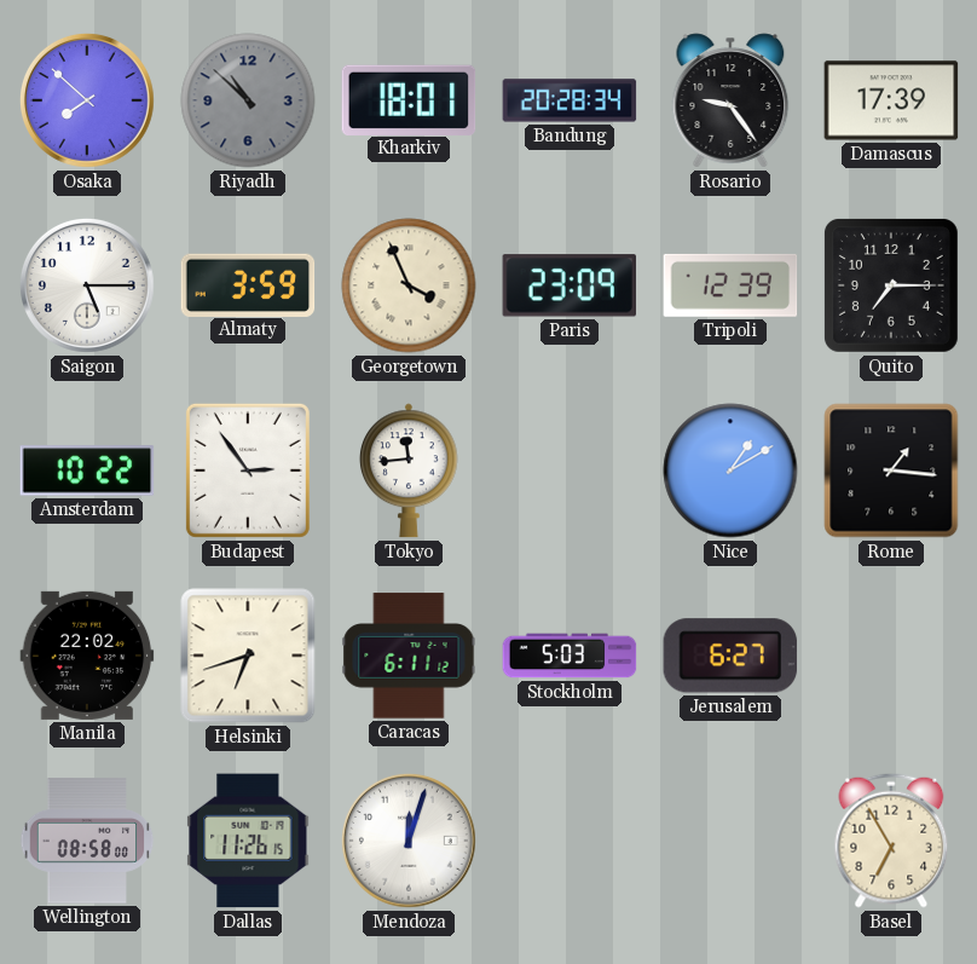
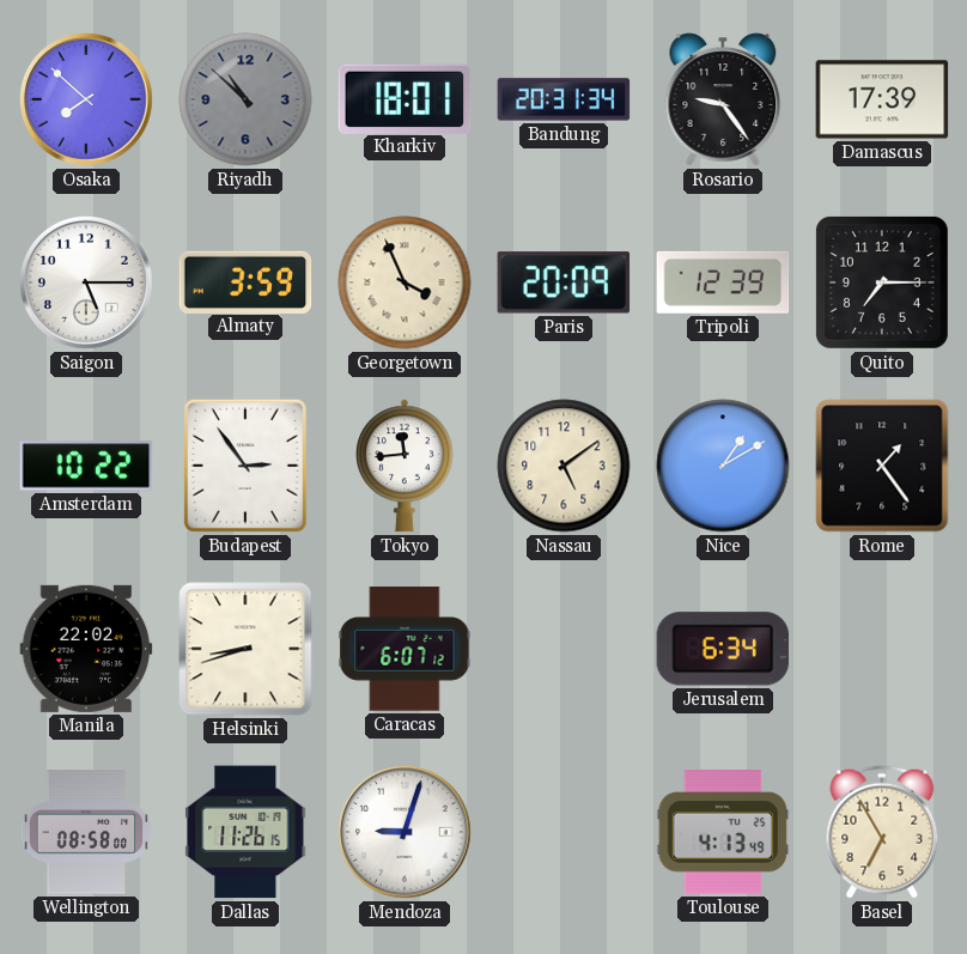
Bandung: 20:28 -> 20:31
Paris: 23:09 -> 20:09
Nassau: none -> 5:09
Rome: 1:16 -> 1:24
Helsinki: 6:42 -> 8:42
Caracas: 6:11 -> 6:07
Stockholm: 5:03 -> none
Jerusalem: 6:27 -> 6:34
Mendoza: 12:03 -> 9:03
Toulouse: none -> 4:13
